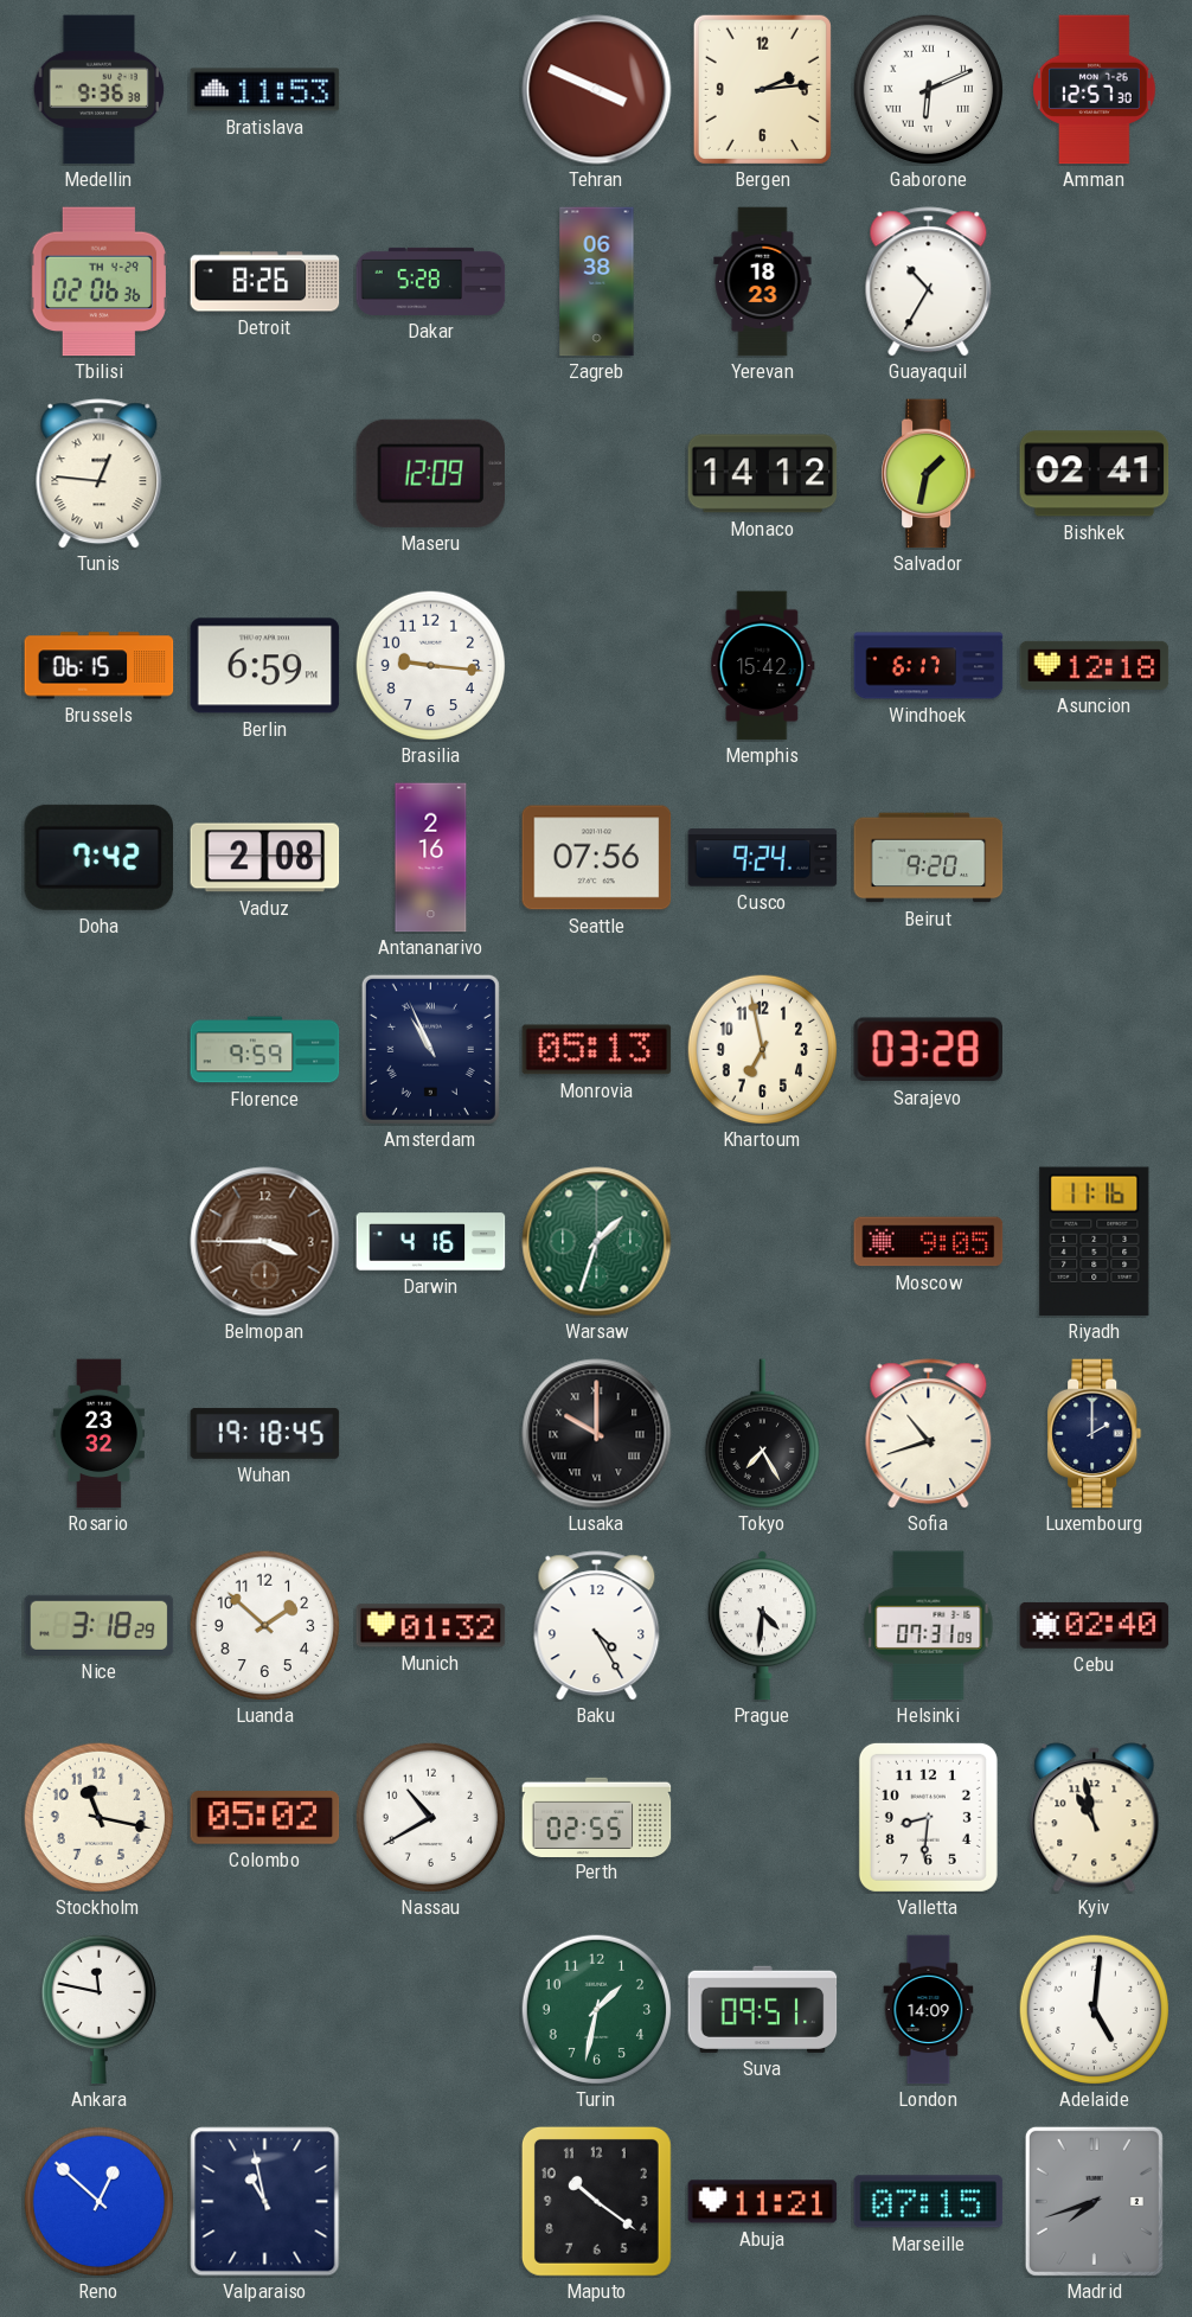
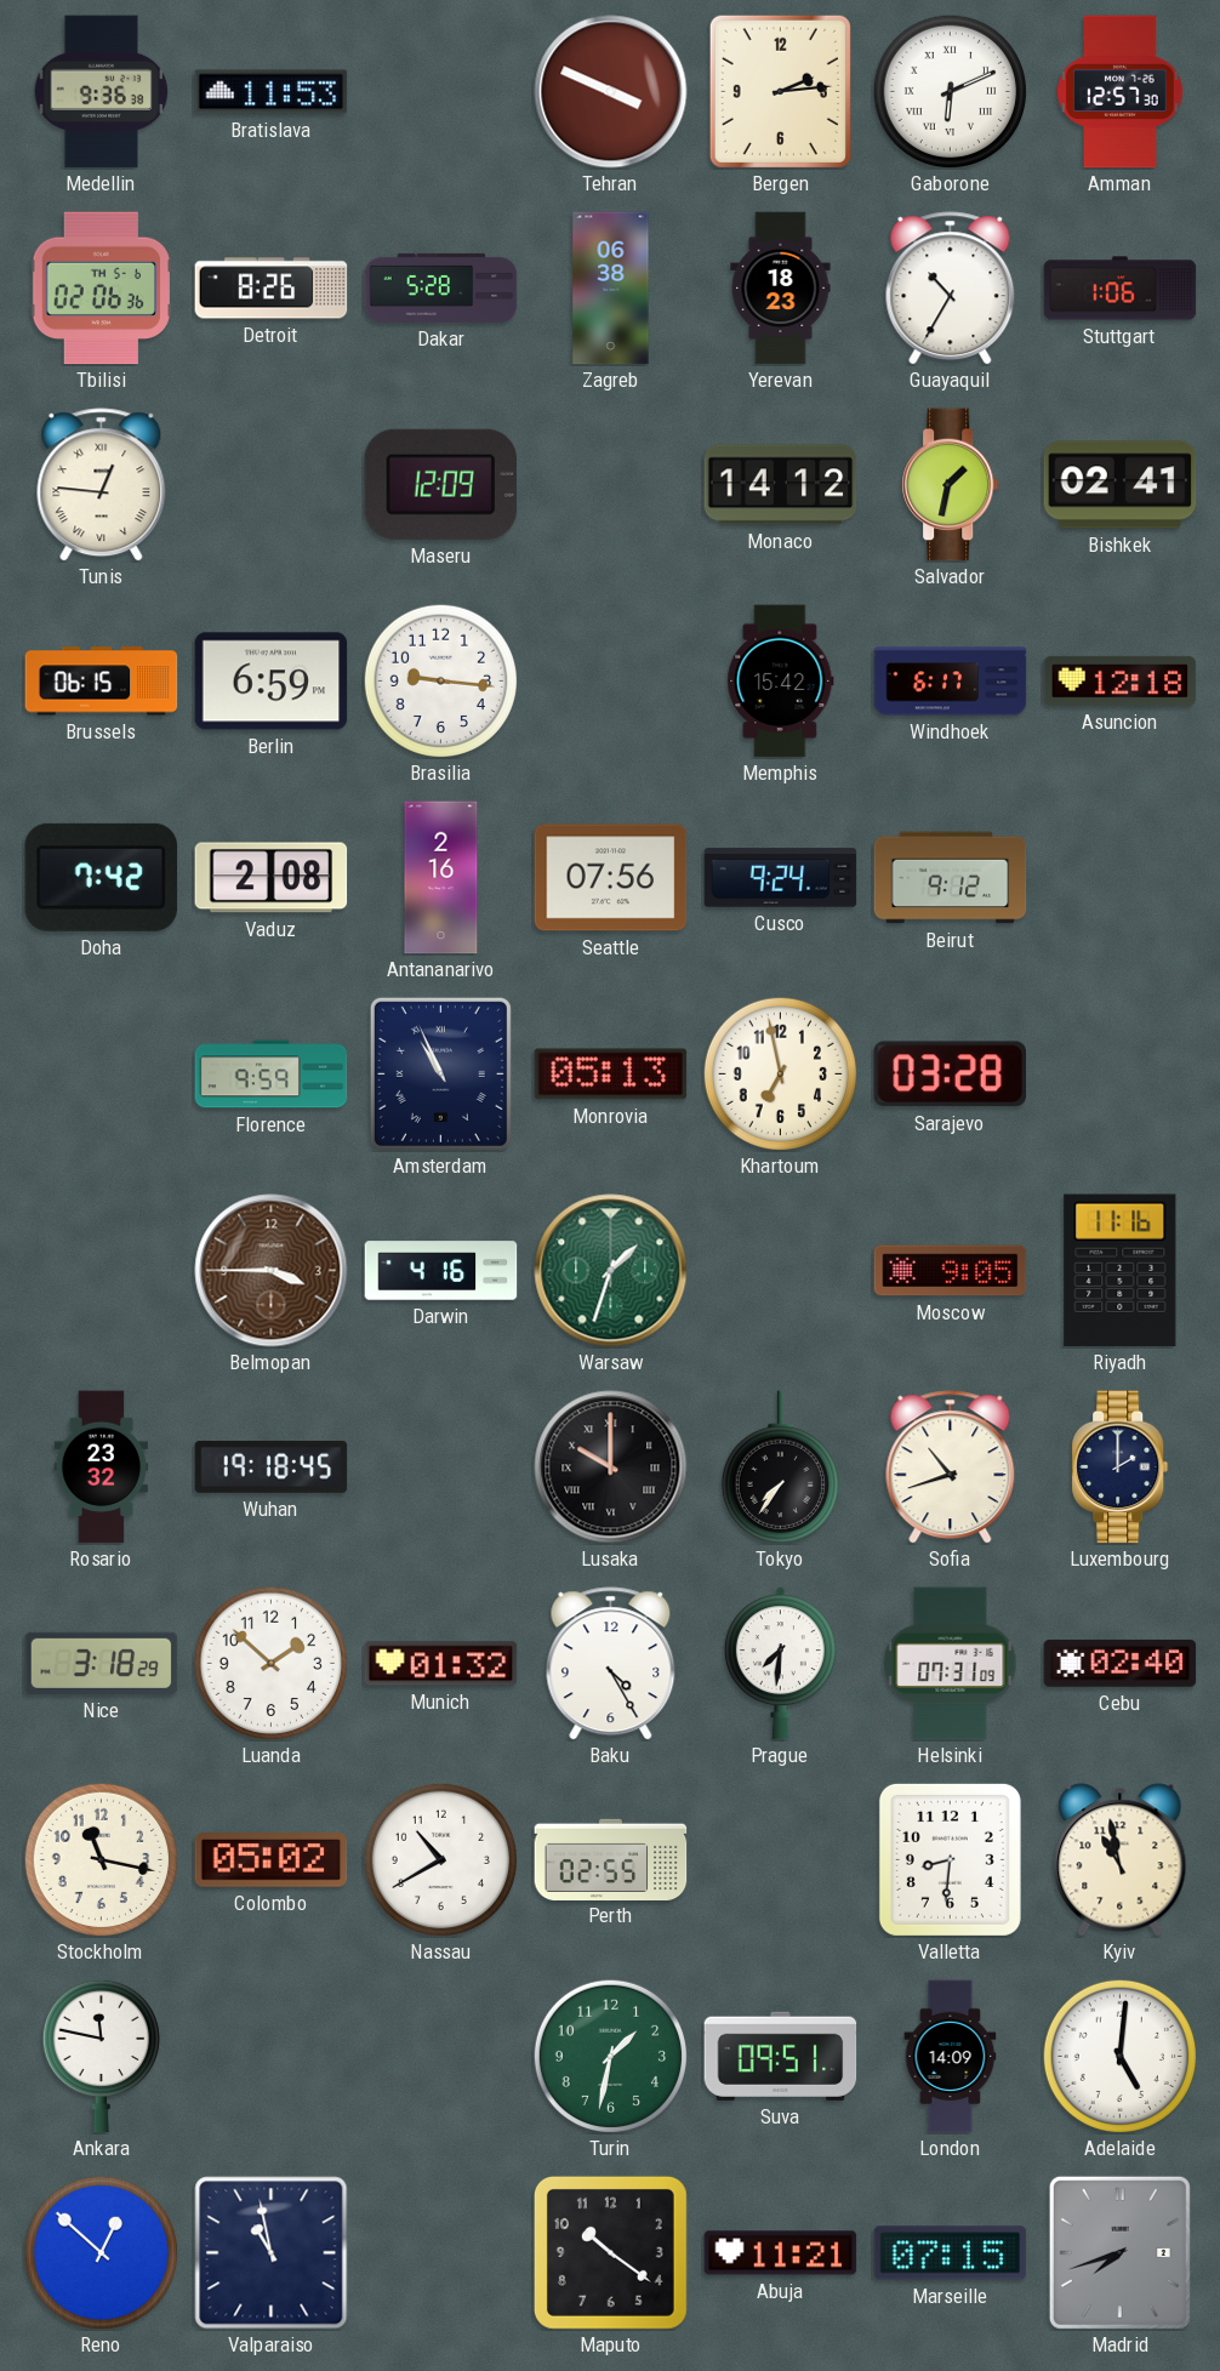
Tbilisi date: TH 4-29 -> TH 5-6
Stuttgart: none -> 1:06
Beirut: 9:20 -> 9:12
Tokyo: 7:25 -> 7:36
Prague: 4:31 -> 7:31
